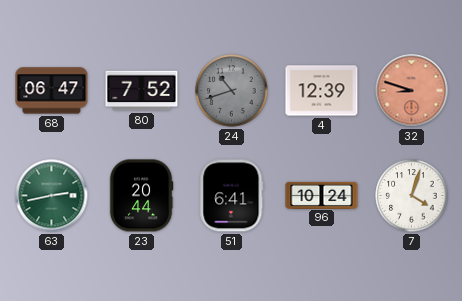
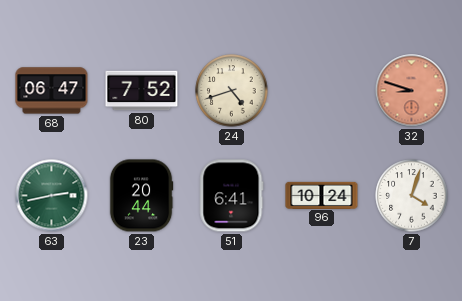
24: 10:42 -> 4:42
24 dial: grey -> cream
4: 12:39 -> none
